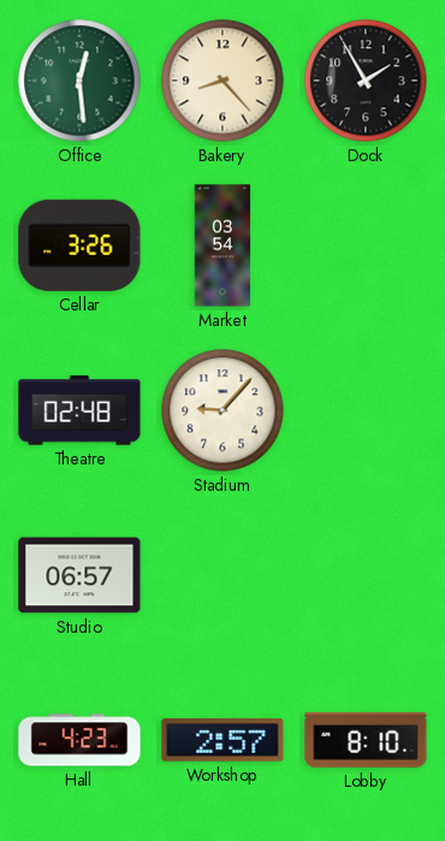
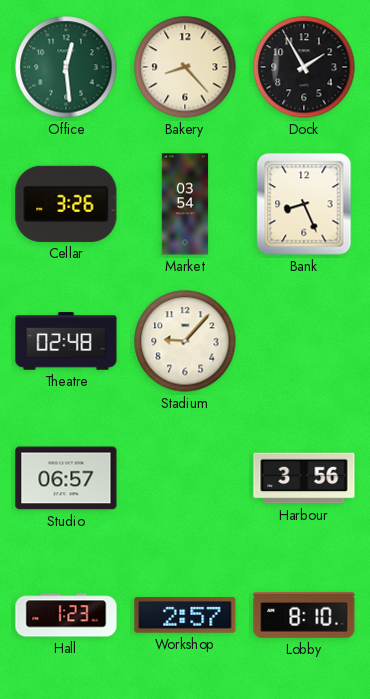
Bank: none -> 8:26
Harbour: none -> 3:56
Hall: 4:23 -> 1:23
